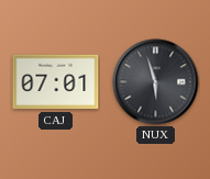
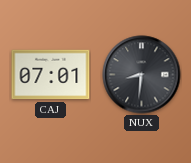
NUX: 5:57 -> 8:31
